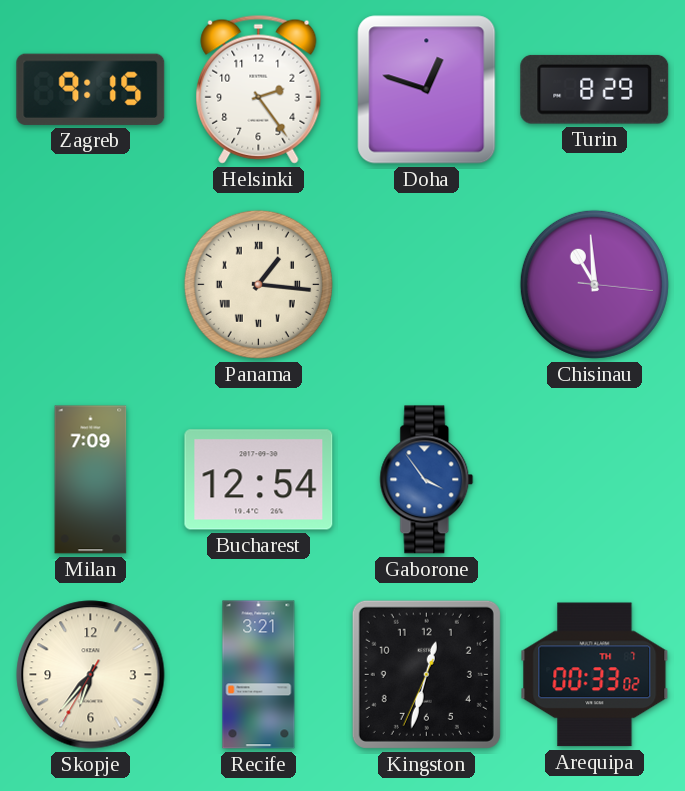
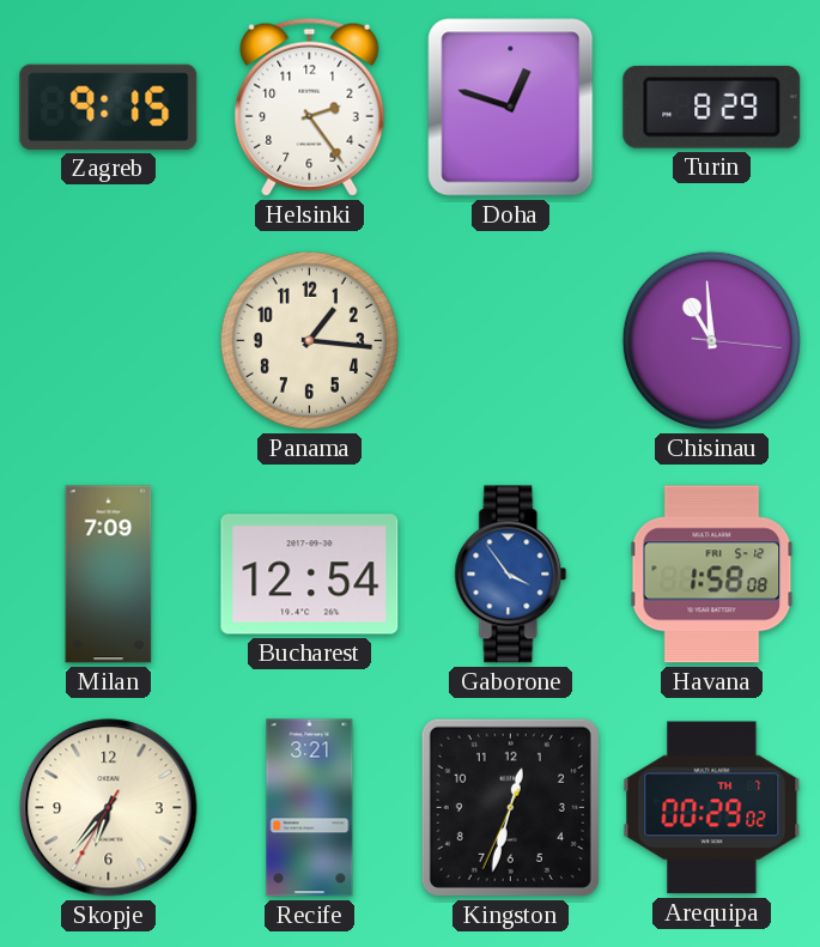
Panama numerals: Roman -> Arabic
Havana: none -> 1:58
Arequipa: 00:33 -> 00:29
